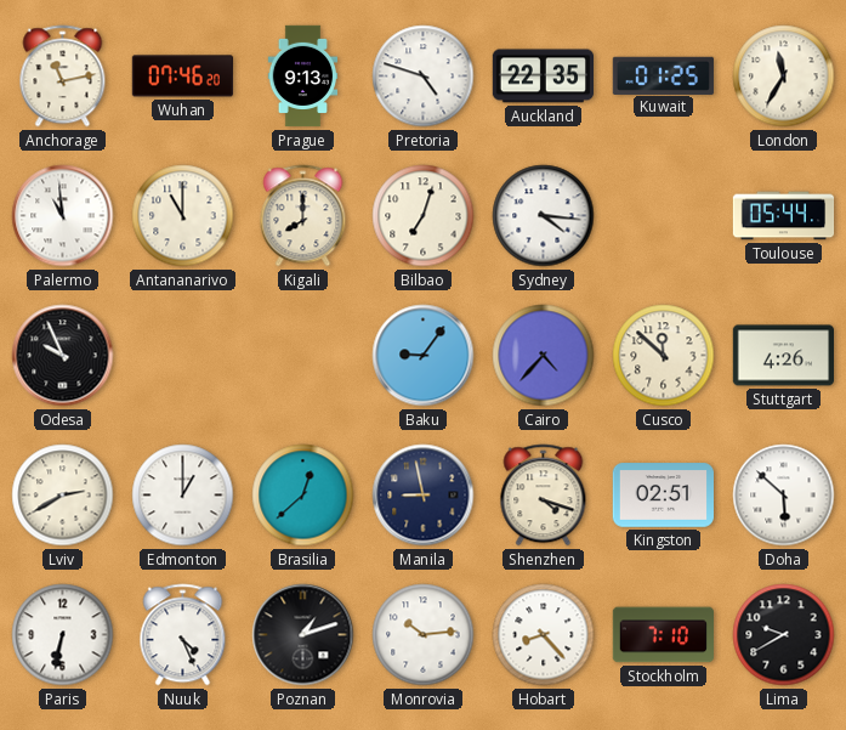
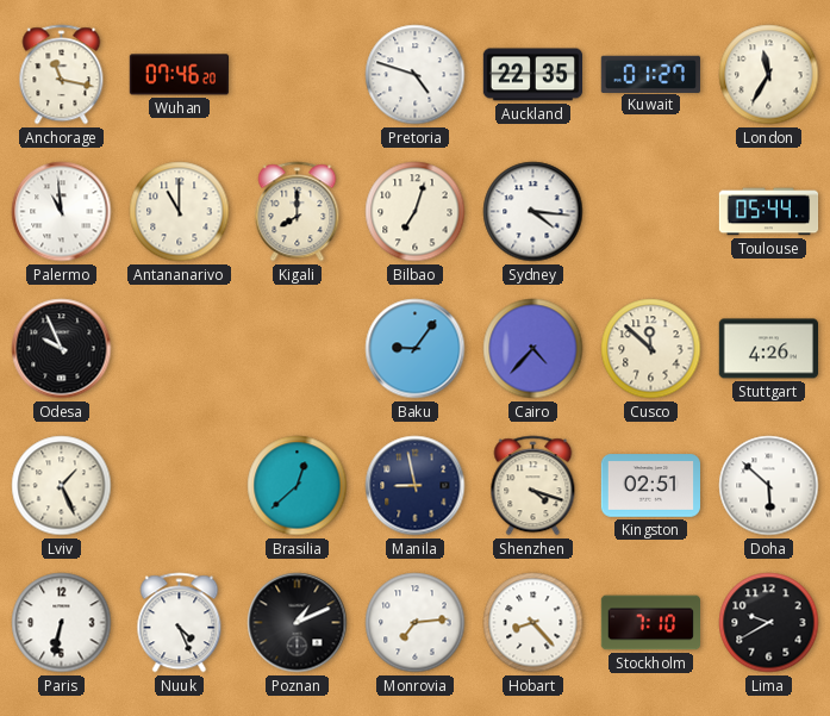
Anchorage: 11:13 -> 11:17
Prague: 9:13 -> none
Kuwait: 01:25 -> 01:27
Lviv: 2:40 -> 1:26
Edmonton: 1:00 -> none
Poznan: 1:12 -> 1:11
Monrovia: 10:14 -> 7:14
